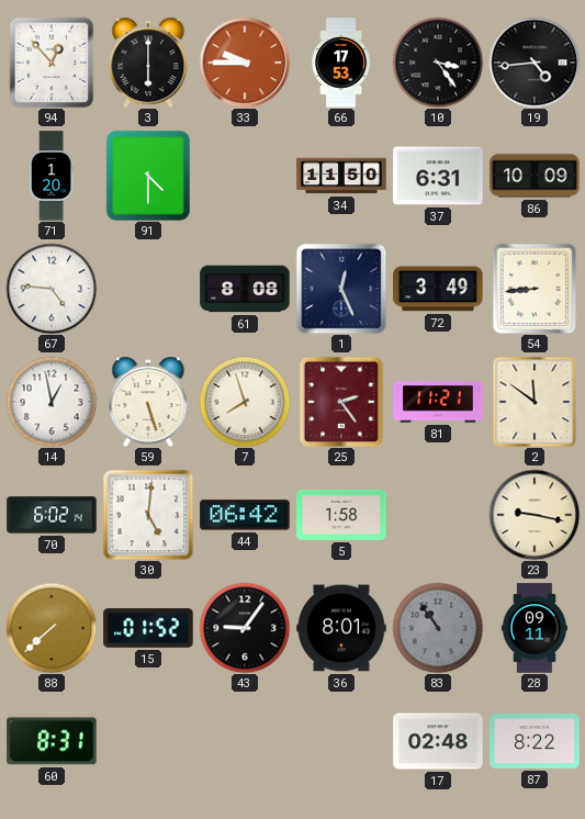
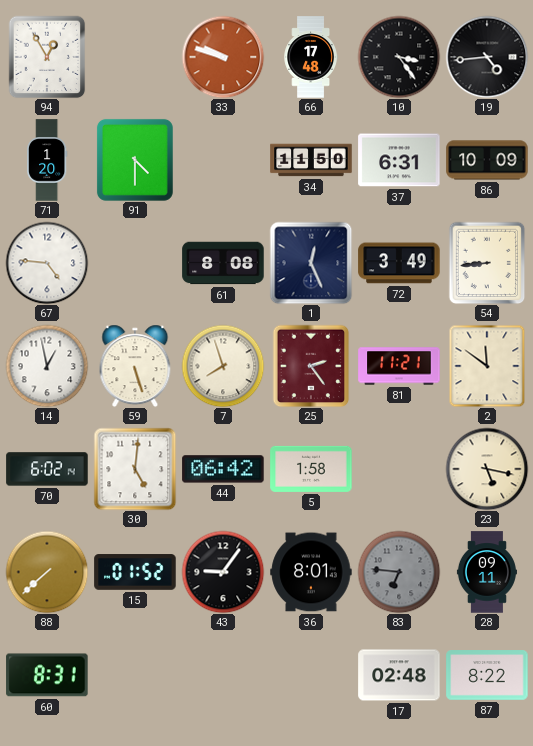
94: 12:53 -> 12:55
3: 6:00 -> none
33: 9:45 -> 9:48
66: 17:53 -> 17:48
23: 9:17 -> 5:17
83: 10:54 -> 6:46
